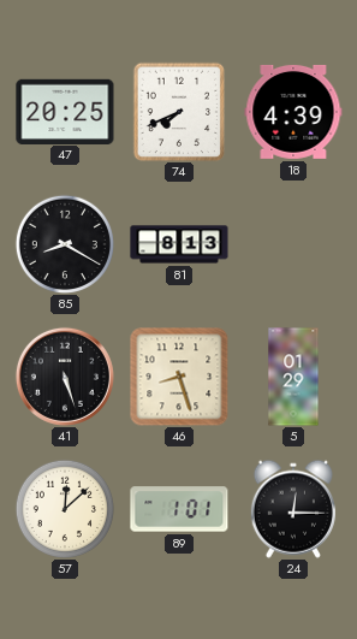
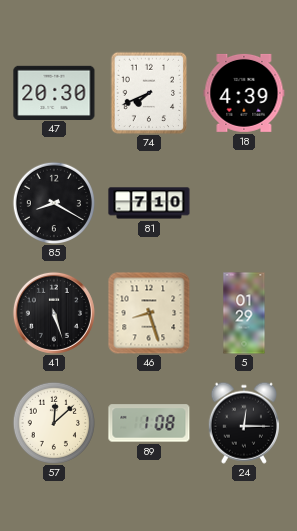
47: 20:25 -> 20:30
81: 8:13 -> 7:10
89: 1:01 -> 1:08
